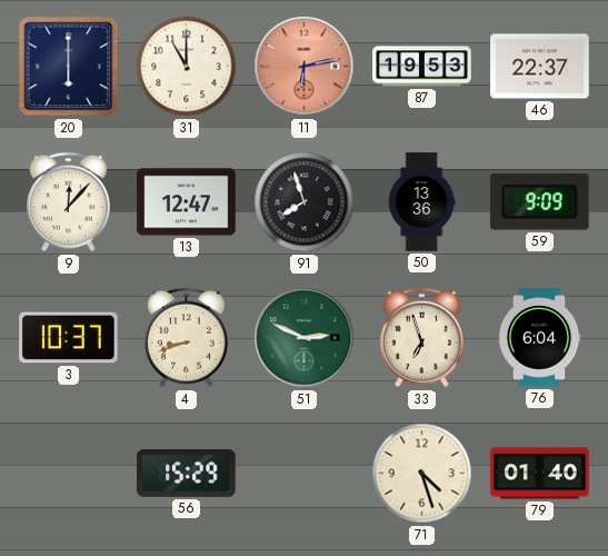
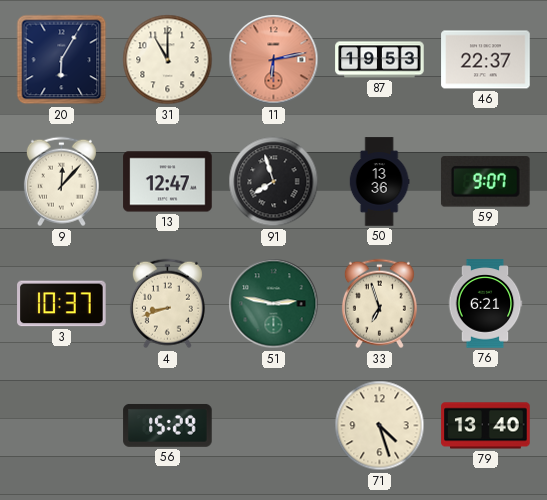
20: 6:00 -> 6:05
59: 9:09 -> 9:07
51: 2:49 -> 2:47
76: 6:04 -> 6:21
79: 01:40 -> 13:40
